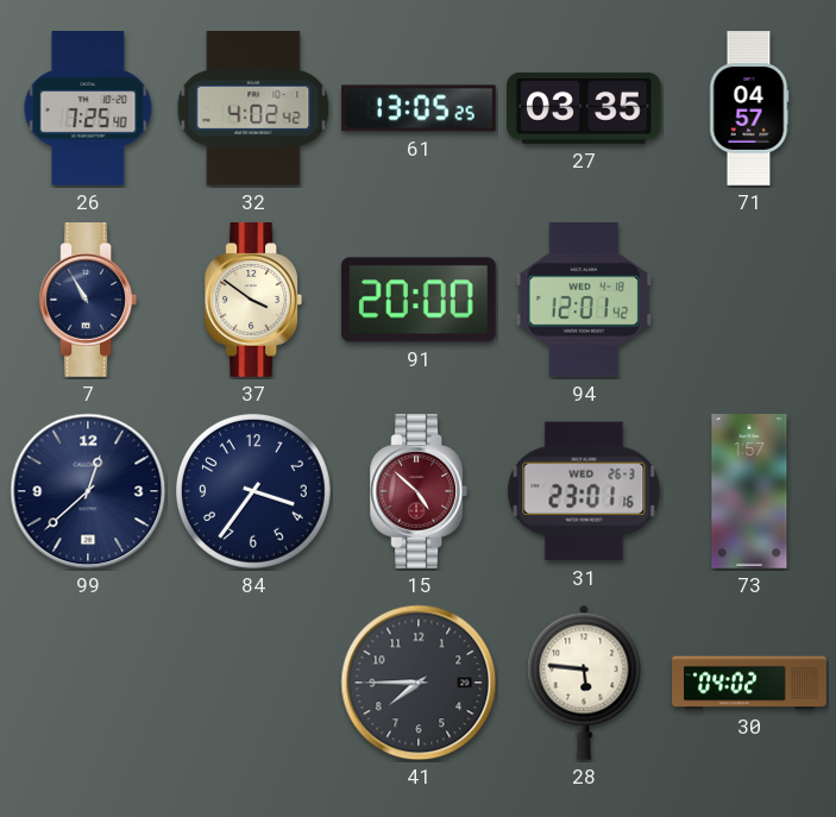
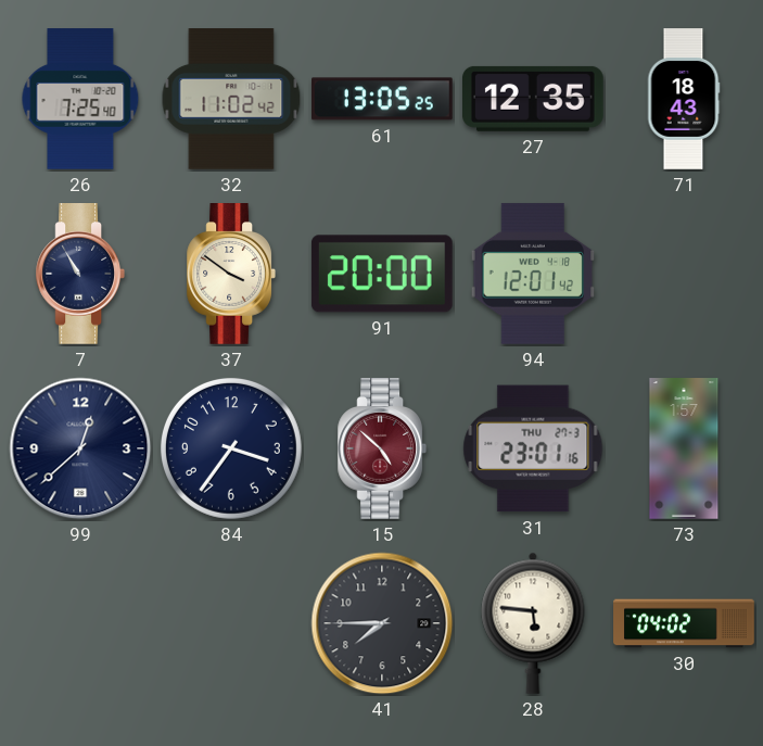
32: 4:02 -> 11:02
27: 03:35 -> 12:35
71: 04:57 -> 18:43
31 date: WED 26-3 -> THU 27-3
